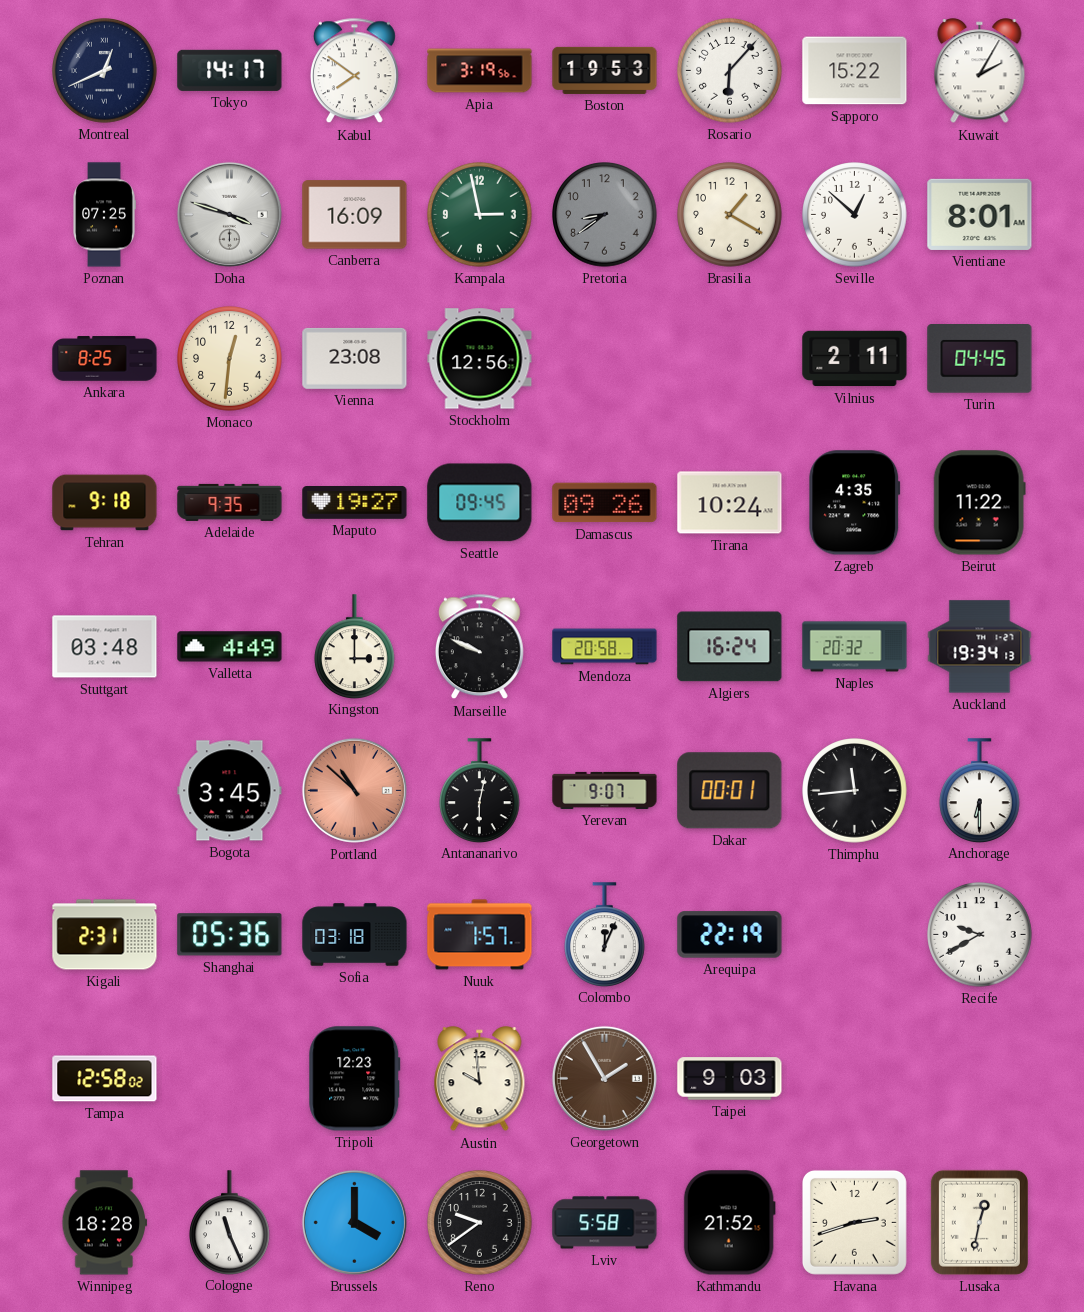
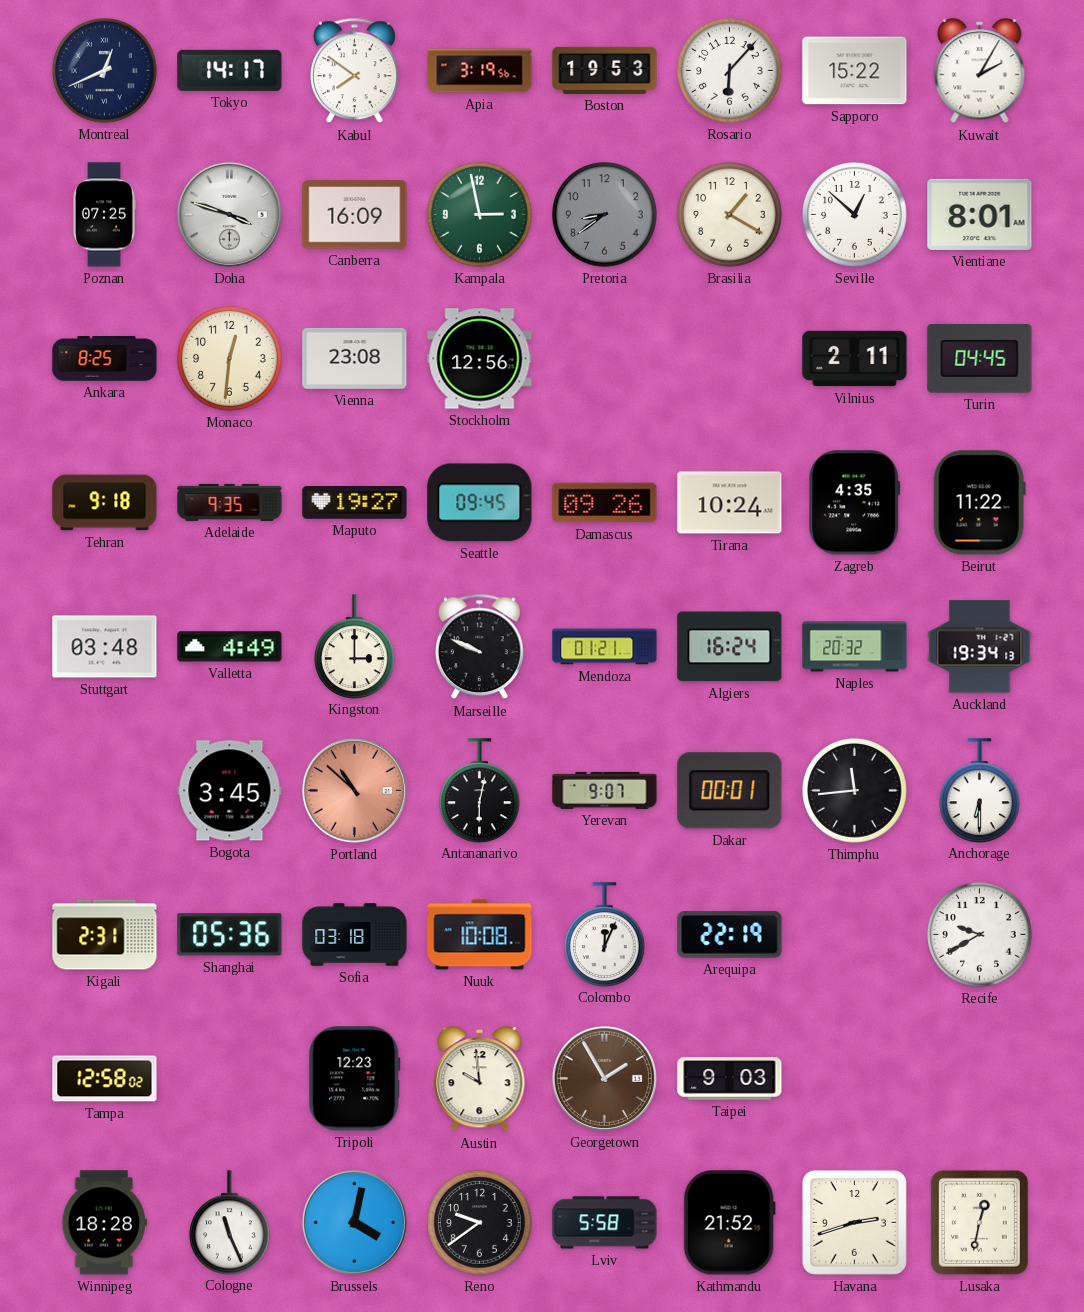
Mendoza: 20:58 -> 01:21
Nuuk: 1:57 -> 10:08
Brussels: 4:00 -> 4:02
